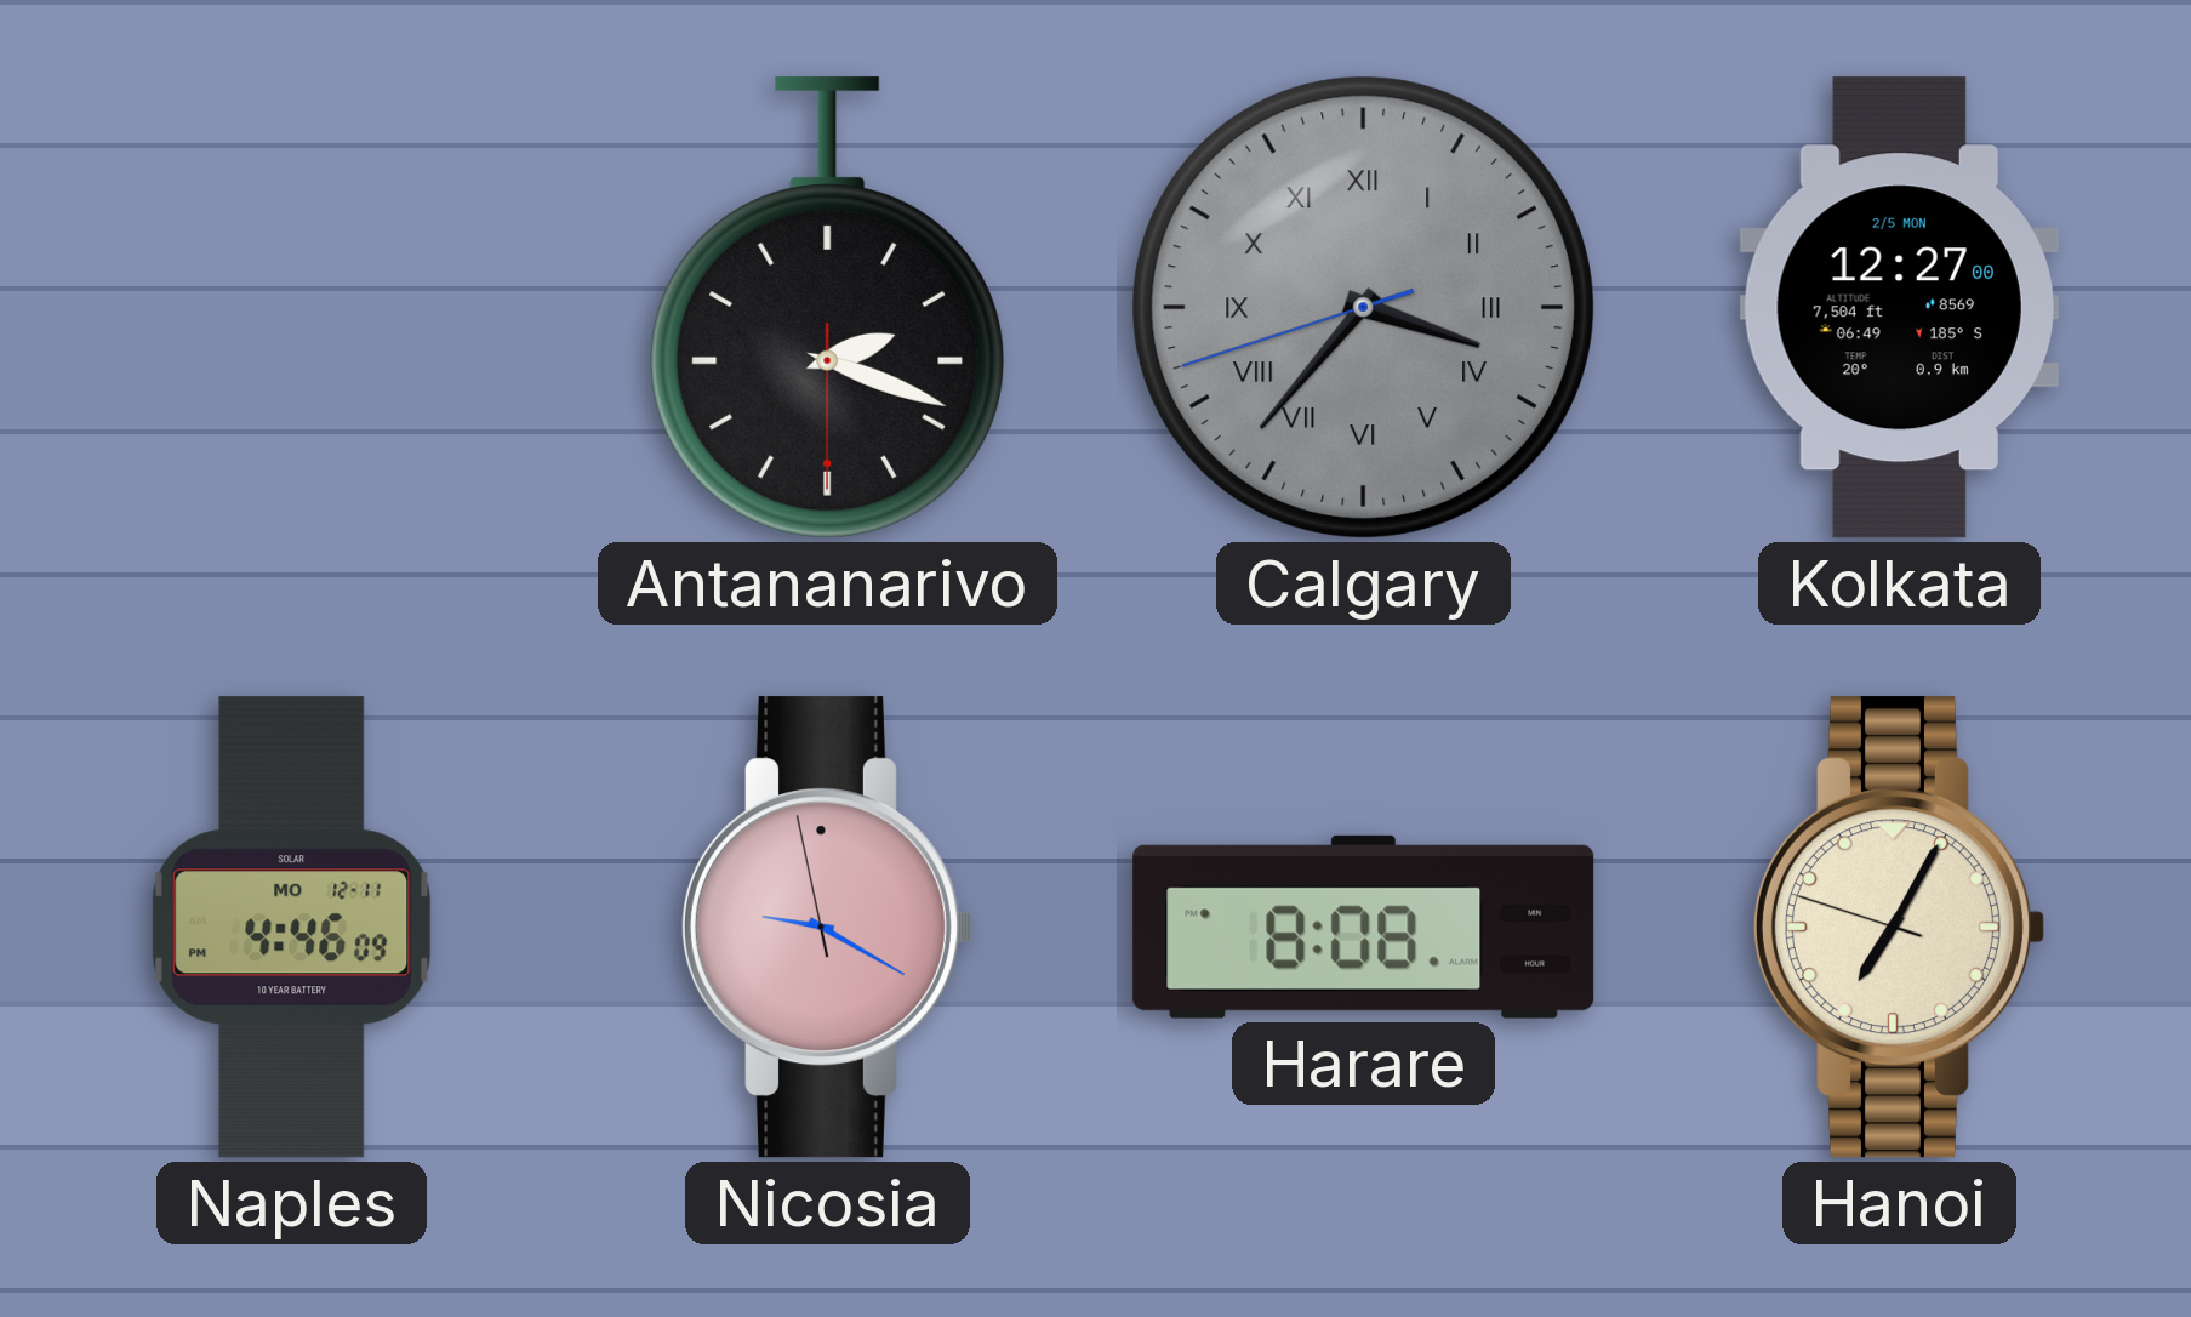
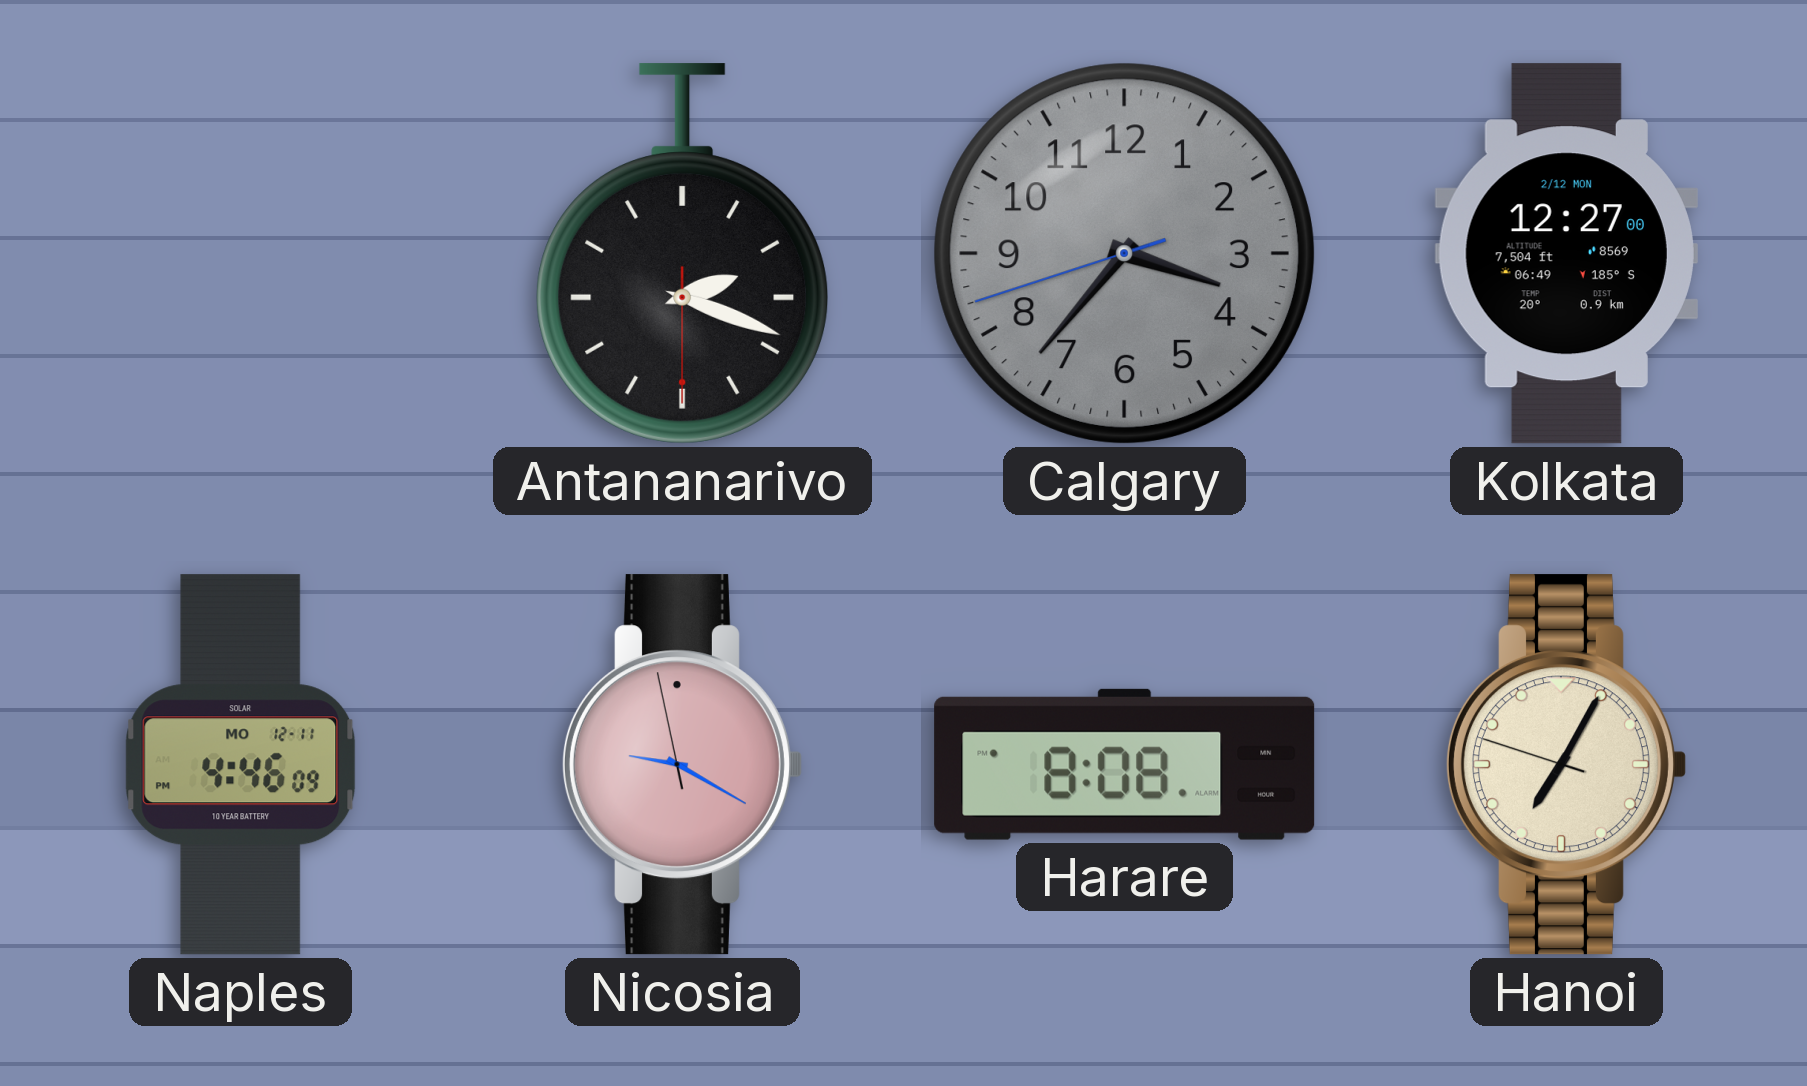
Calgary numerals: Roman -> Arabic
Kolkata date: 2/5 MON -> 2/12 MON
